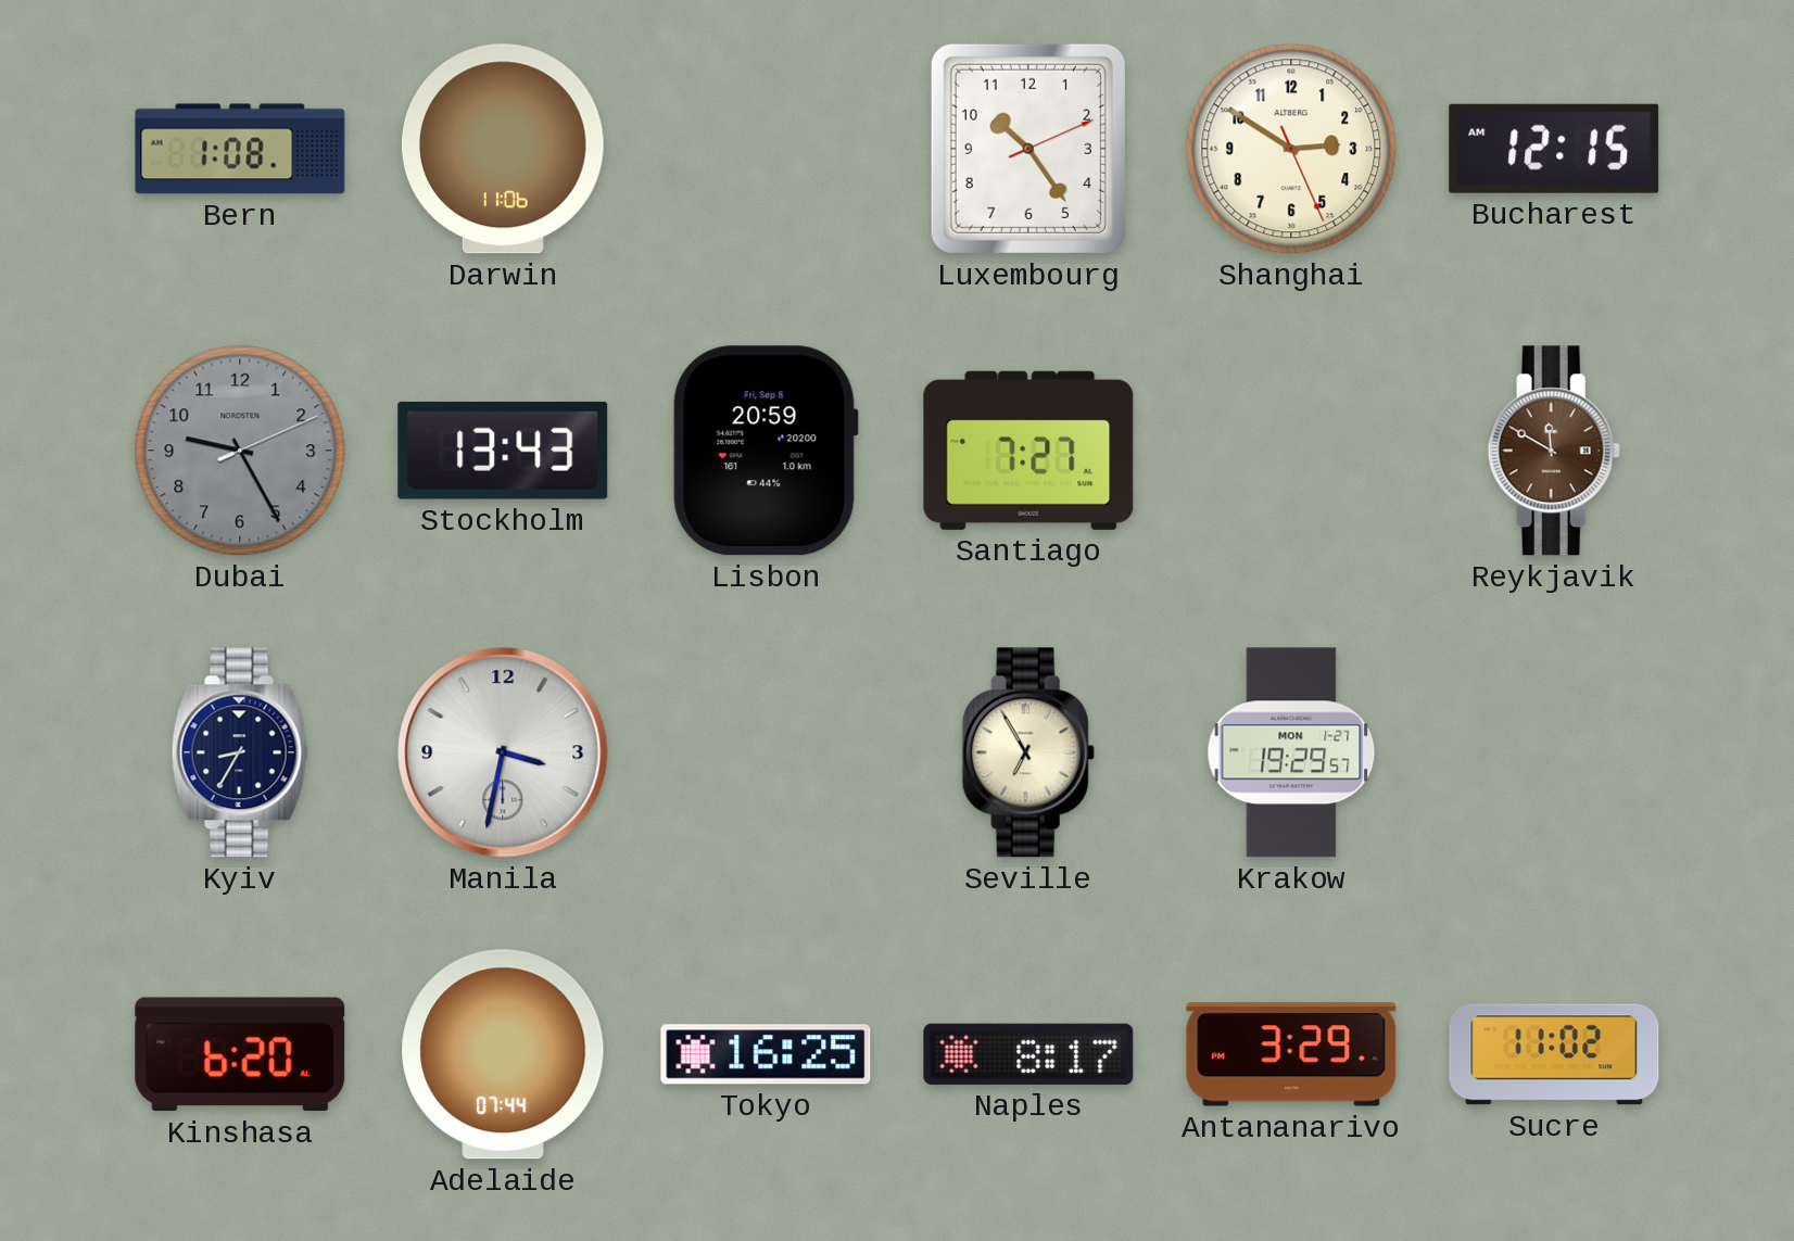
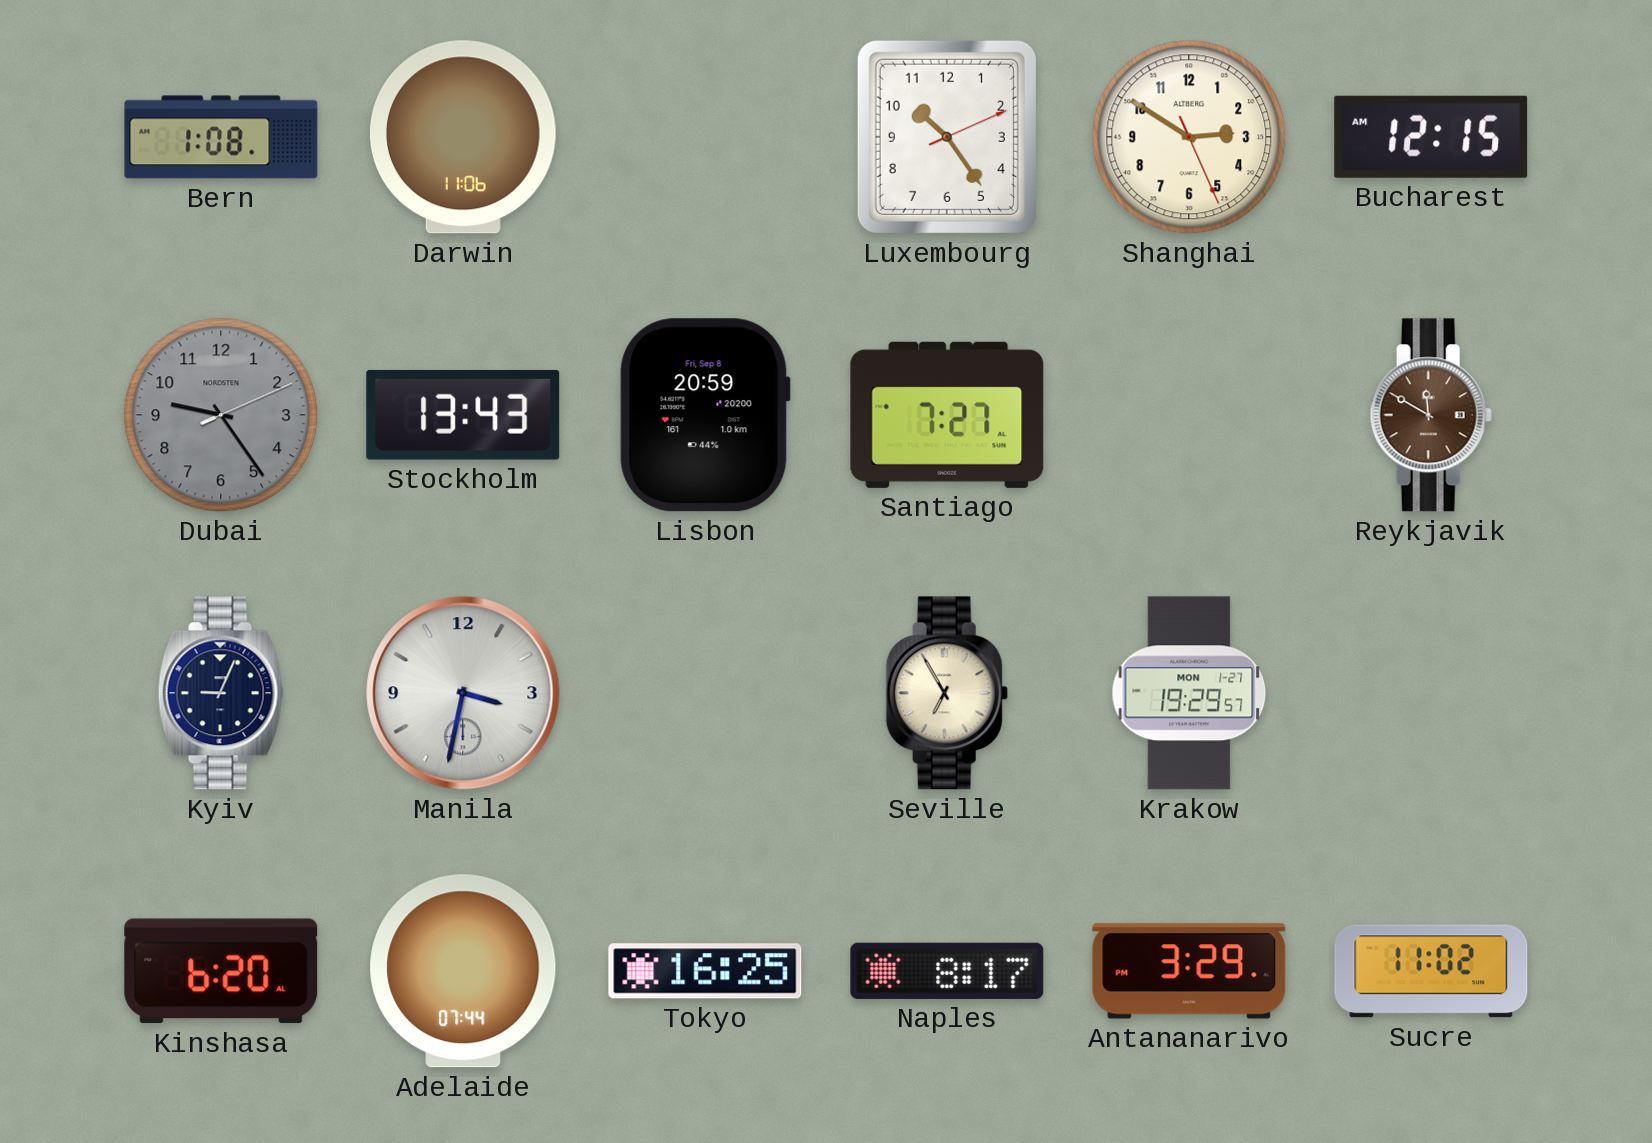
Dubai: 9:25 -> 9:24
Kyiv: 8:35 -> 9:04
